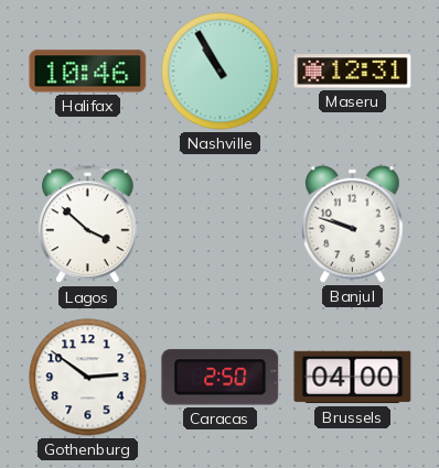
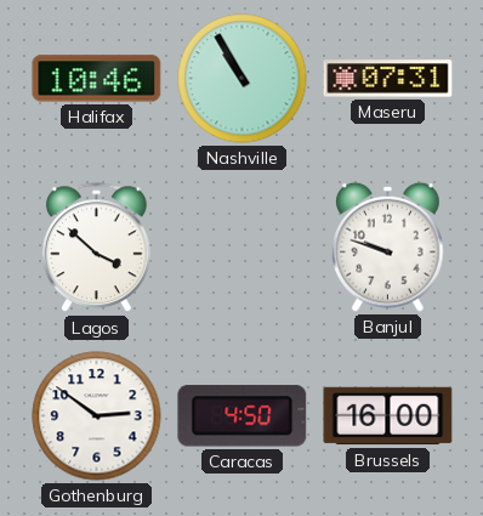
Maseru: 12:31 -> 07:31
Caracas: 2:50 -> 4:50
Brussels: 04:00 -> 16:00
